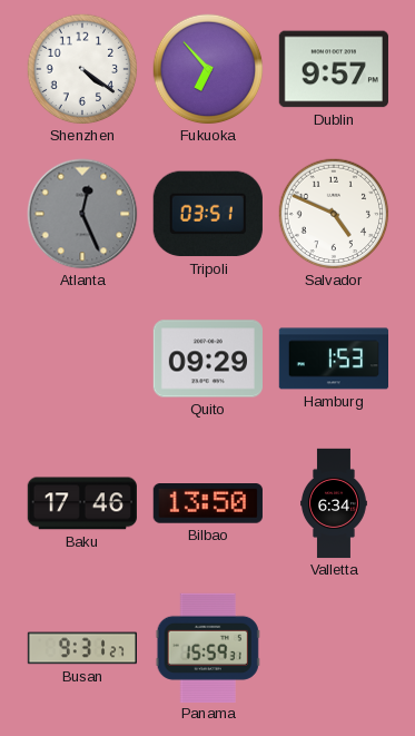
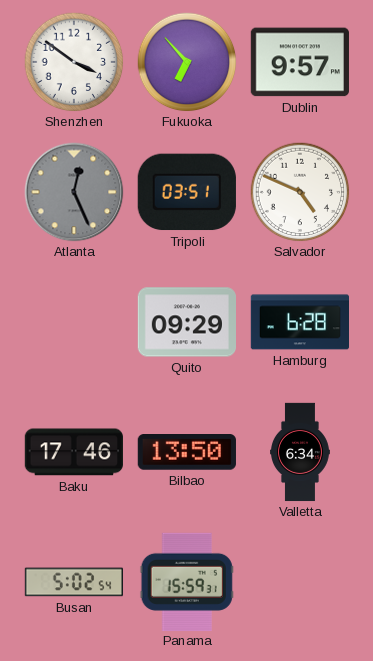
Shenzhen: 4:21 -> 3:51
Hamburg: 1:53 -> 6:28
Busan: 9:31 -> 5:02
